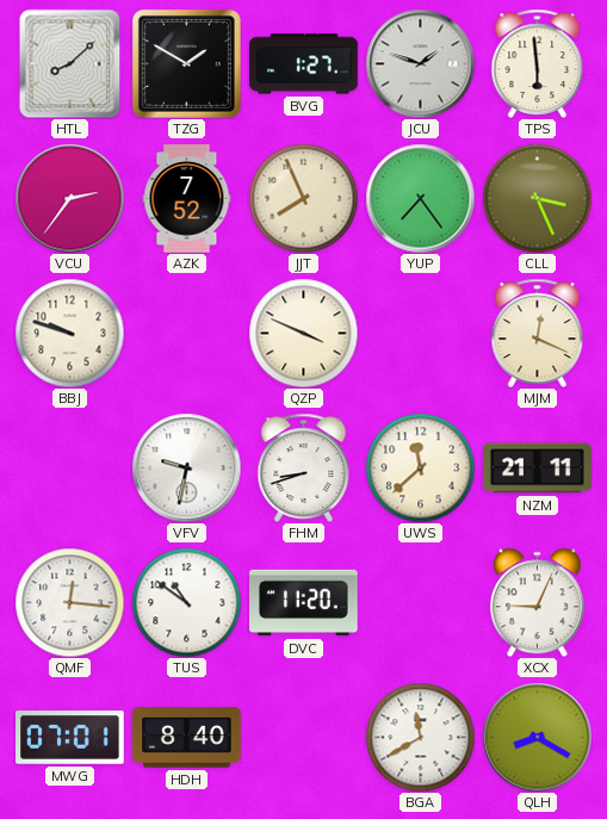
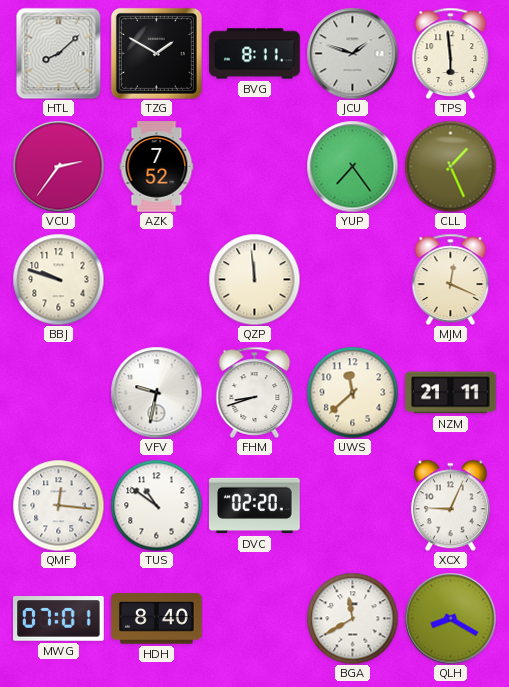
BVG: 1:27 -> 8:11
JJT: 7:56 -> none
CLL: 3:26 -> 1:26
QZP: 3:49 -> 11:59
DVC: 11:20 -> 02:20
